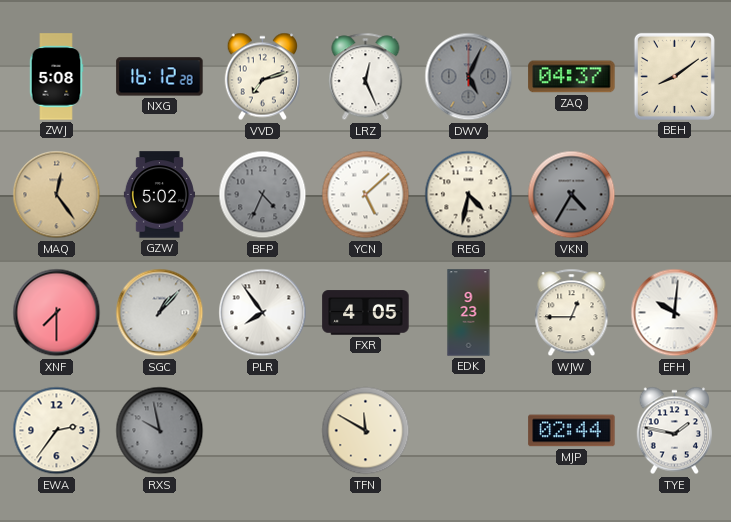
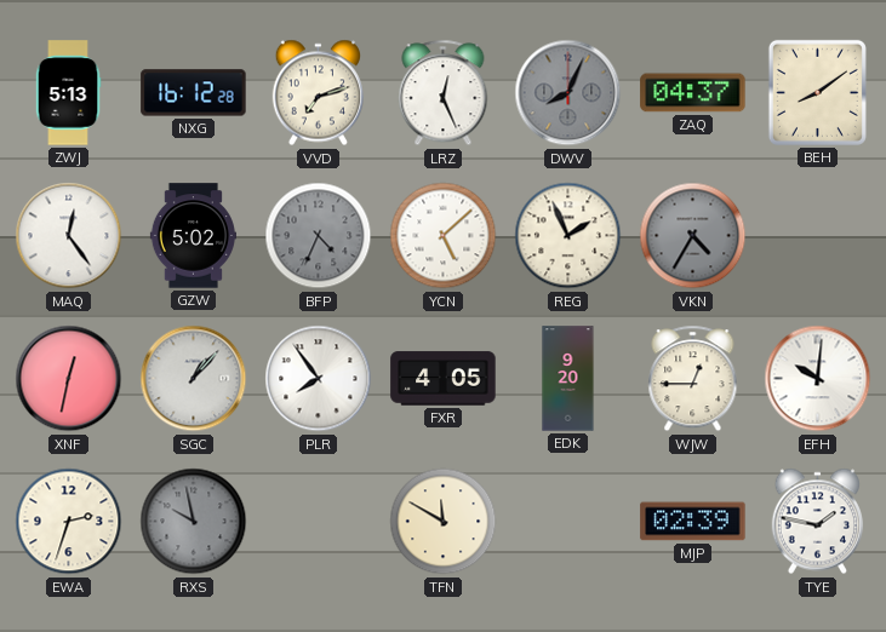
ZWJ: 5:08 -> 5:13
DWV: 5:04 -> 8:04
MAQ dial: champagne -> white
REG: 4:32 -> 1:56
XNF: 7:30 -> 12:32
EDK: 9:23 -> 9:20
EWA: 2:36 -> 2:33
MJP: 02:44 -> 02:39
